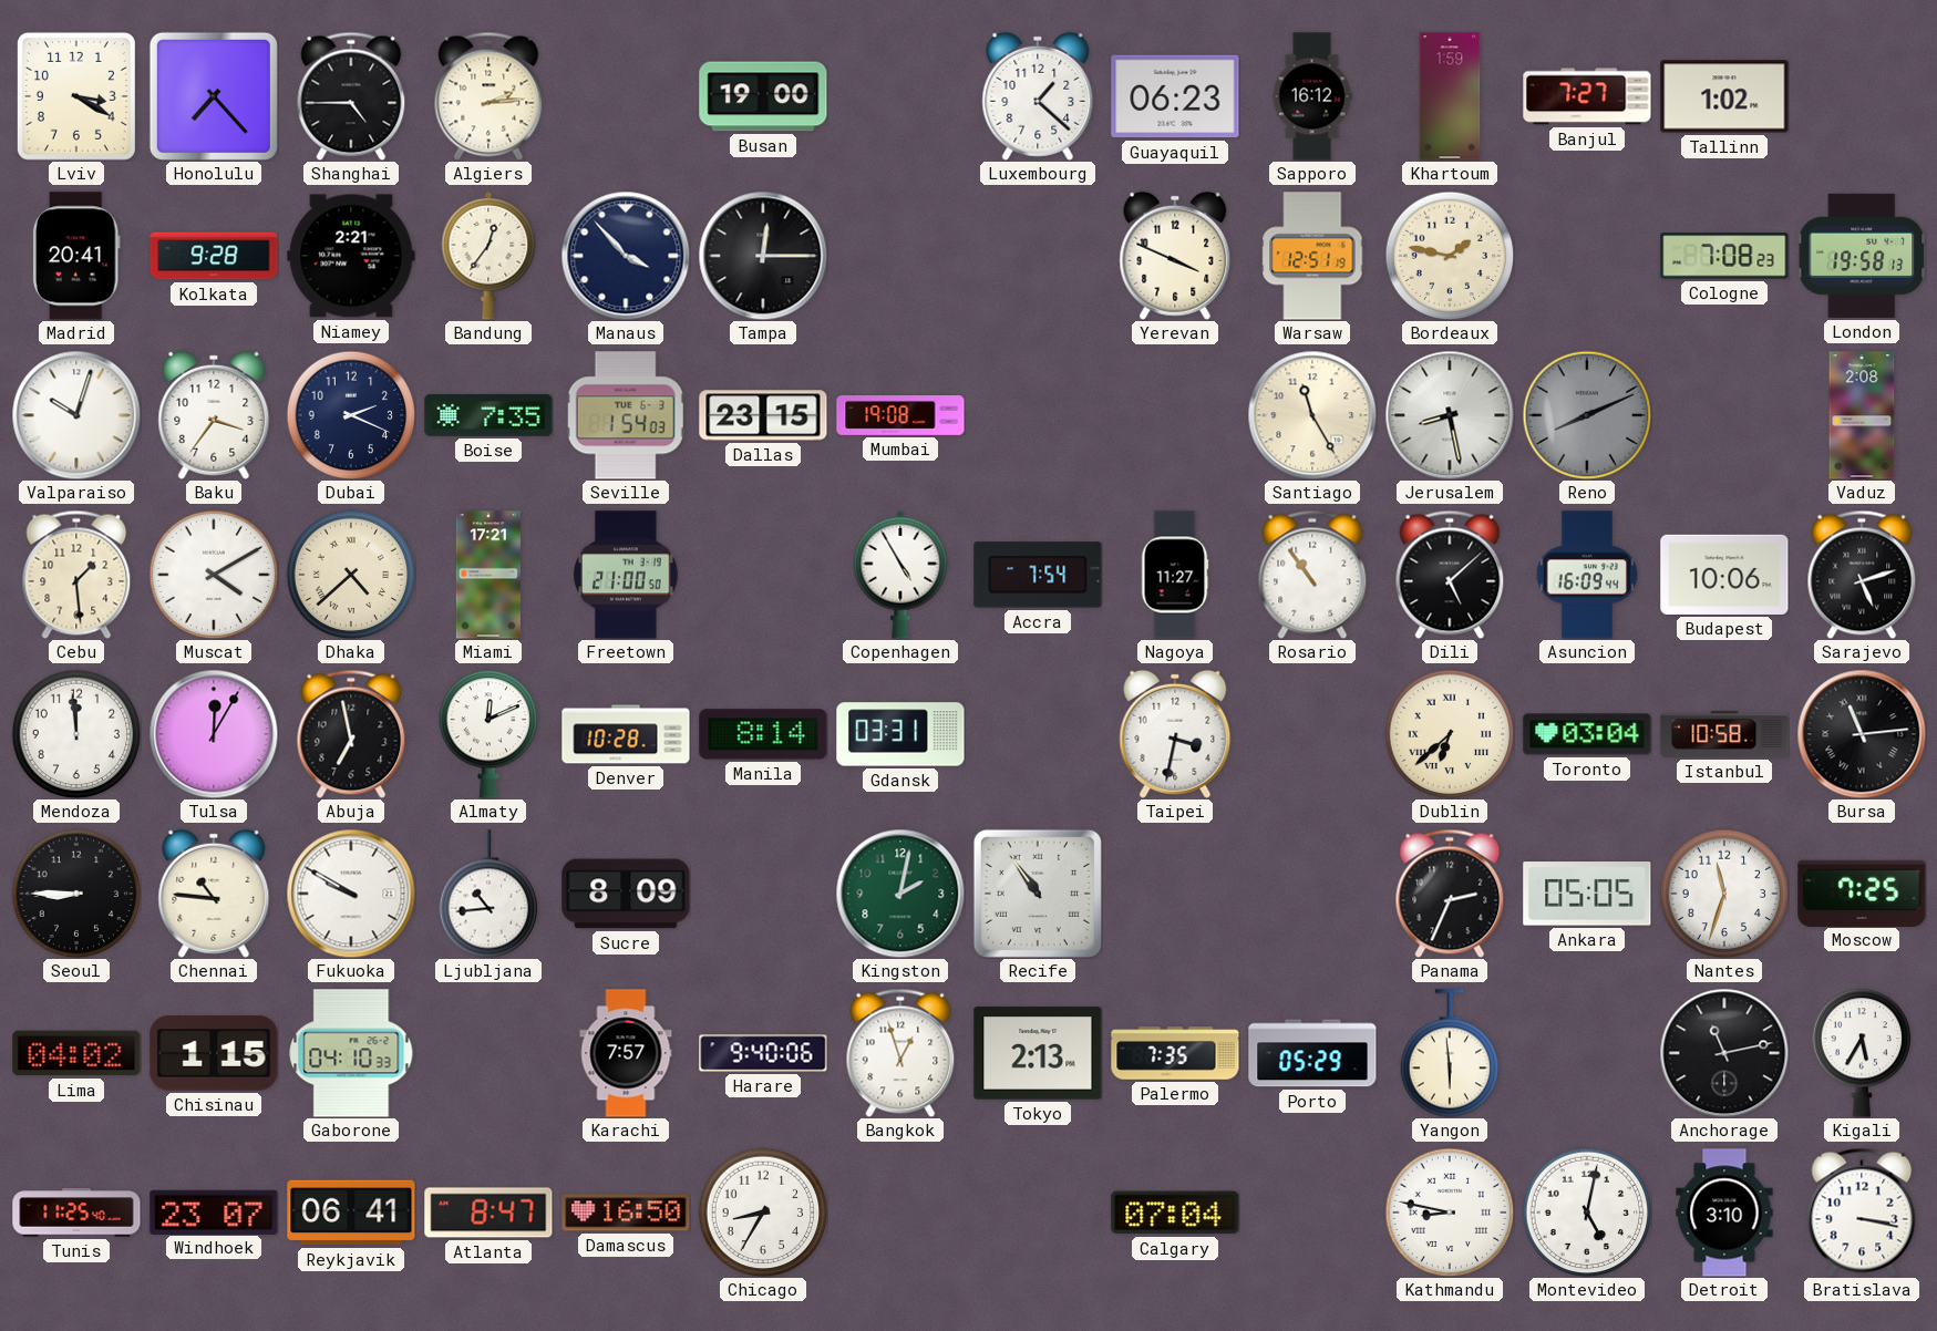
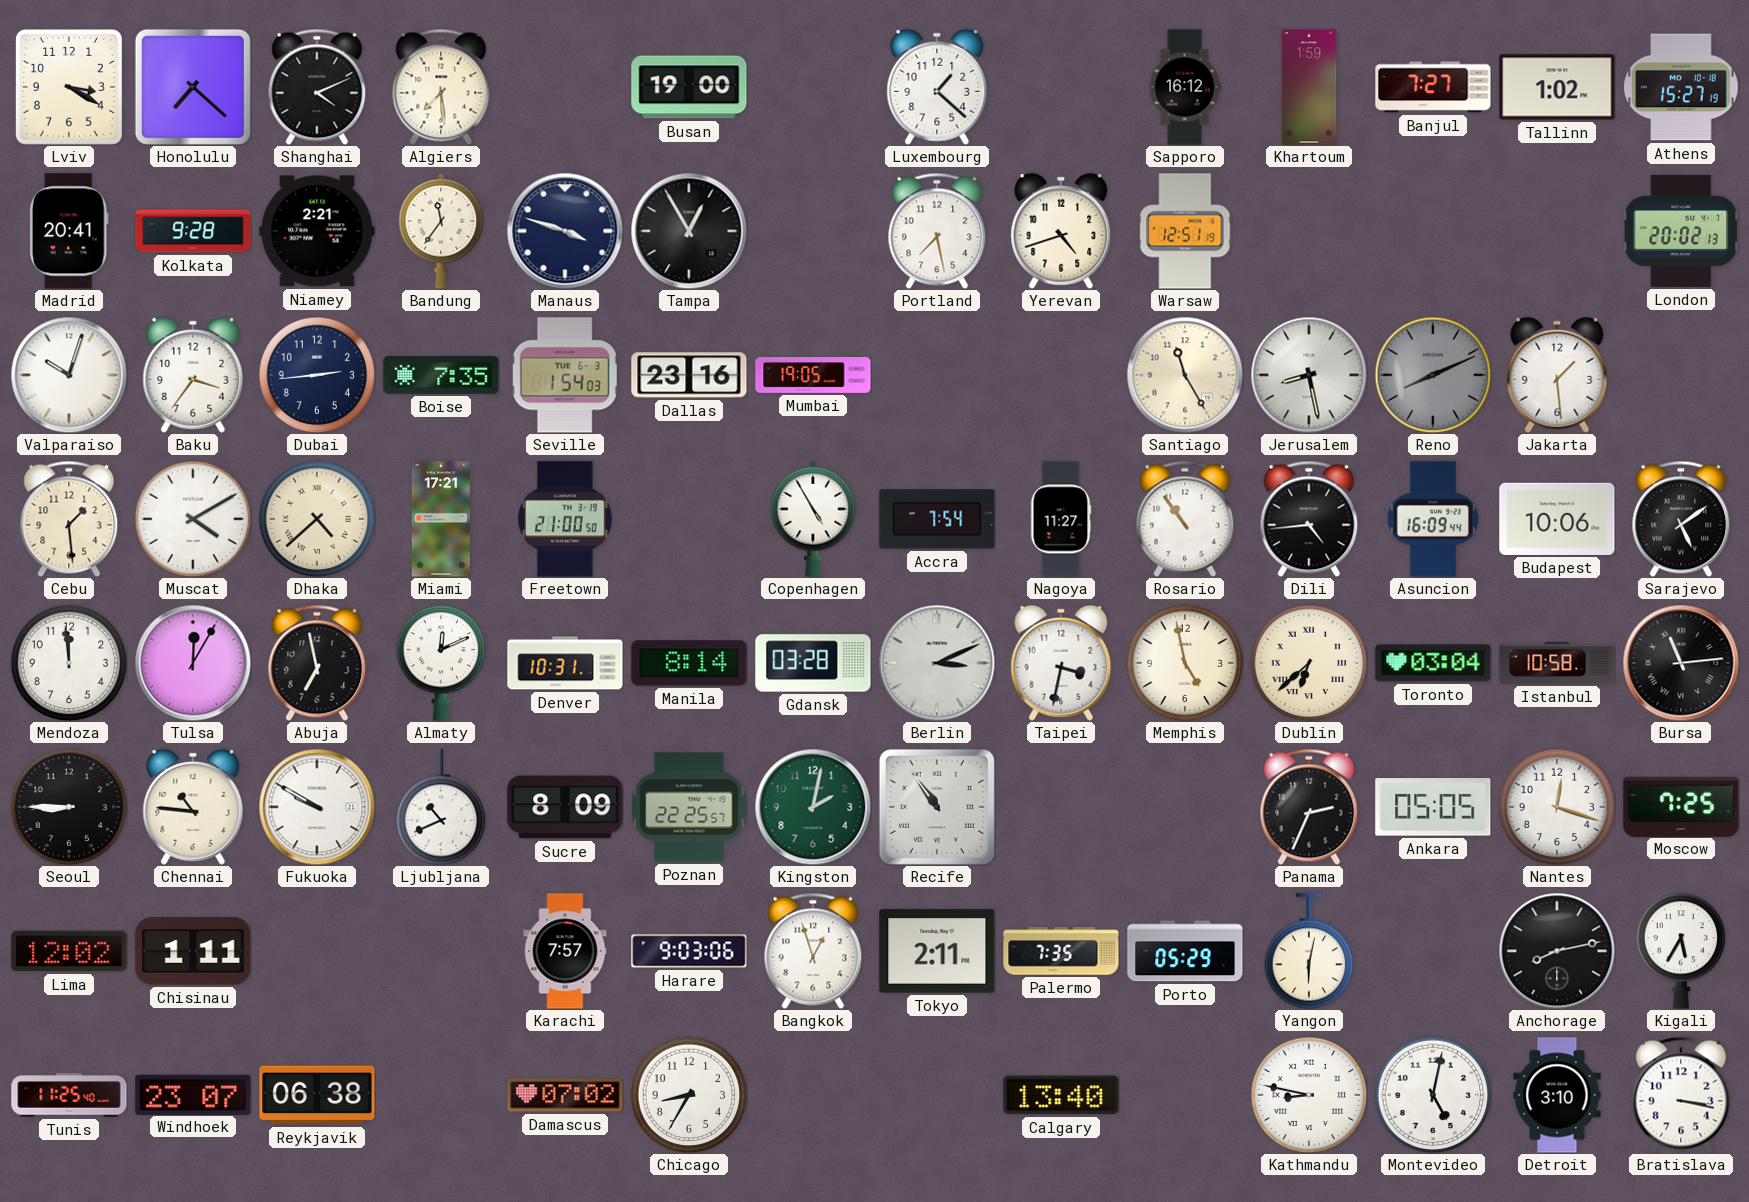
Honolulu: 7:23 -> 7:22
Shanghai: 4:45 -> 4:11
Algiers: 2:14 -> 7:29
Guayaquil: 06:23 -> none
Athens: none -> 15:27
Bandung: 12:36 -> 11:36
Manaus: 3:53 -> 3:48
Tampa: 12:15 -> 12:55
Portland: none -> 7:28
Yerevan: 3:49 -> 4:42
Bordeaux: 1:47 -> none
Cologne: 7:08 -> none
London: 19:58 -> 20:02
Dubai: 2:19 -> 2:44
Dallas: 23:15 -> 23:16
Mumbai: 19:08 -> 19:05
Jakarta: none -> 1:29
Vaduz: 2:08 -> none
Dili: 5:08 -> 4:44
Sarajevo: 5:12 -> 5:09
Denver: 10:28 -> 10:31
Gdansk: 03:31 -> 03:28
Berlin: none -> 3:11
Memphis: none -> 4:58
Ljubljana: 10:44 -> 10:41
Poznan: none -> 22:25
Nantes: 11:33 -> 12:18
Lima: 04:02 -> 12:02
Chisinau: 1:15 -> 1:11
Gaborone: 04:10 -> none
Harare: 9:40 -> 9:03
Tokyo: 2:13 -> 2:11
Yangon: 5:59 -> 6:02
Anchorage: 11:13 -> 8:13
Reykjavik: 06:41 -> 06:38
Atlanta: 8:47 -> none
Damascus: 16:50 -> 07:02
Calgary: 07:04 -> 13:40
